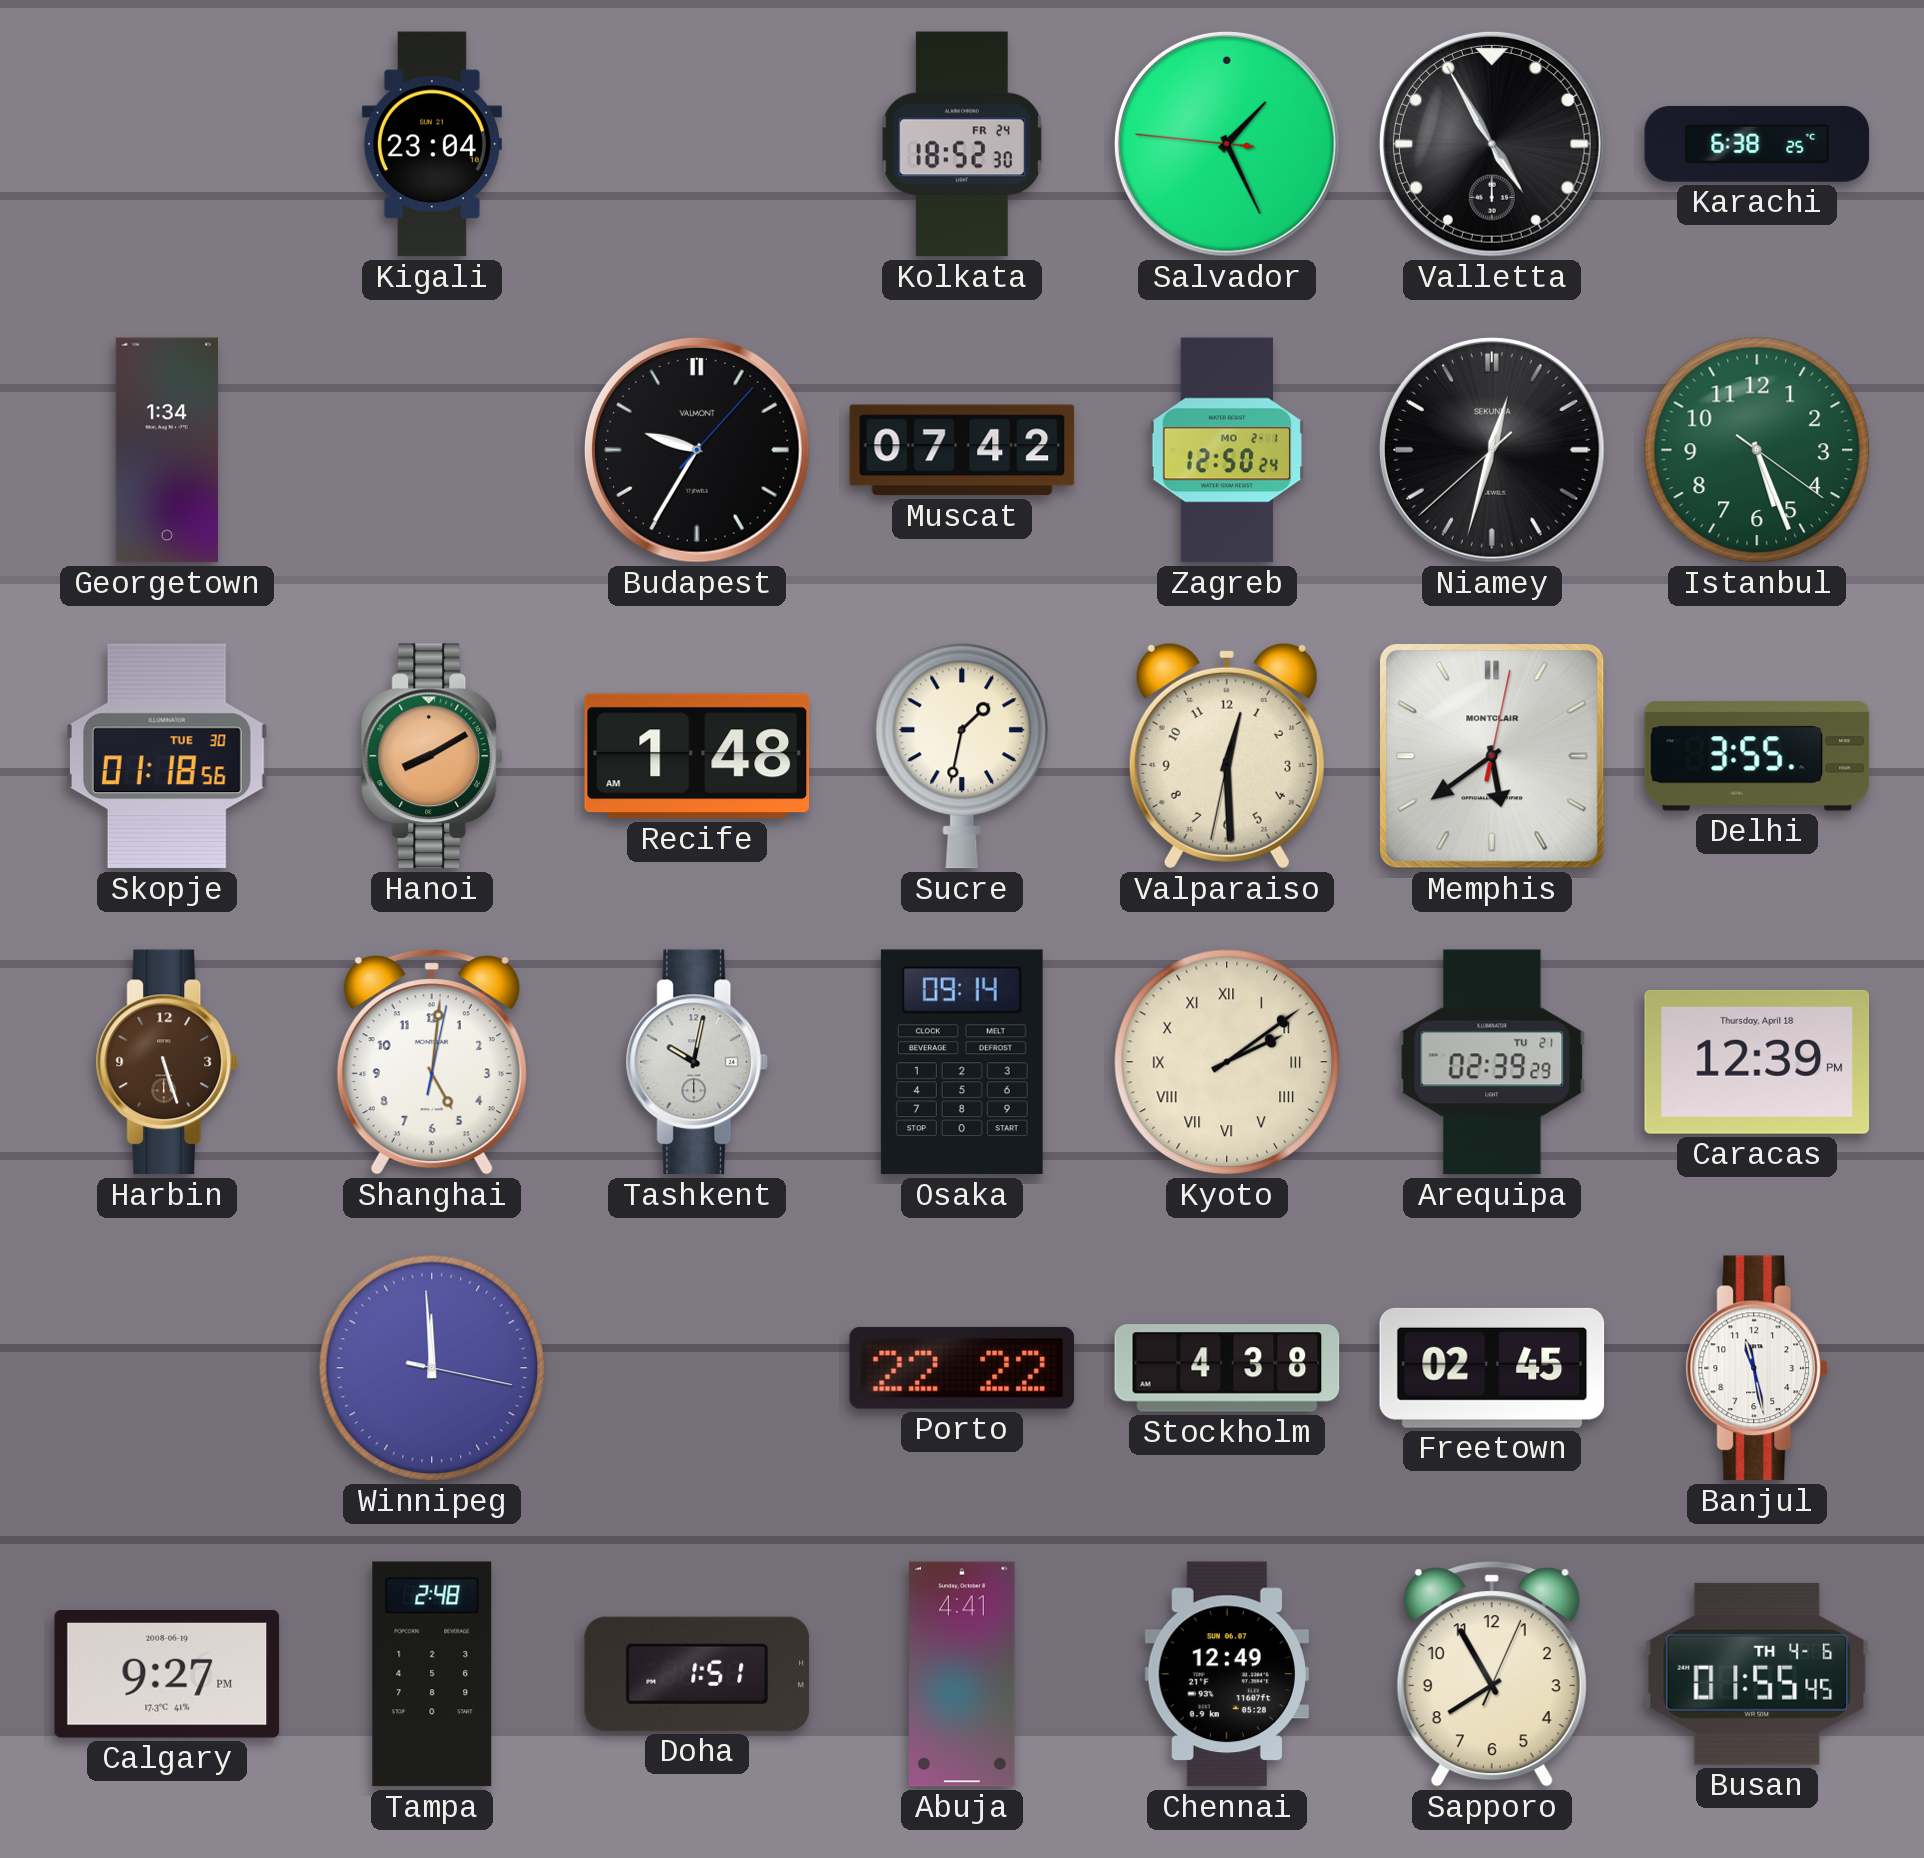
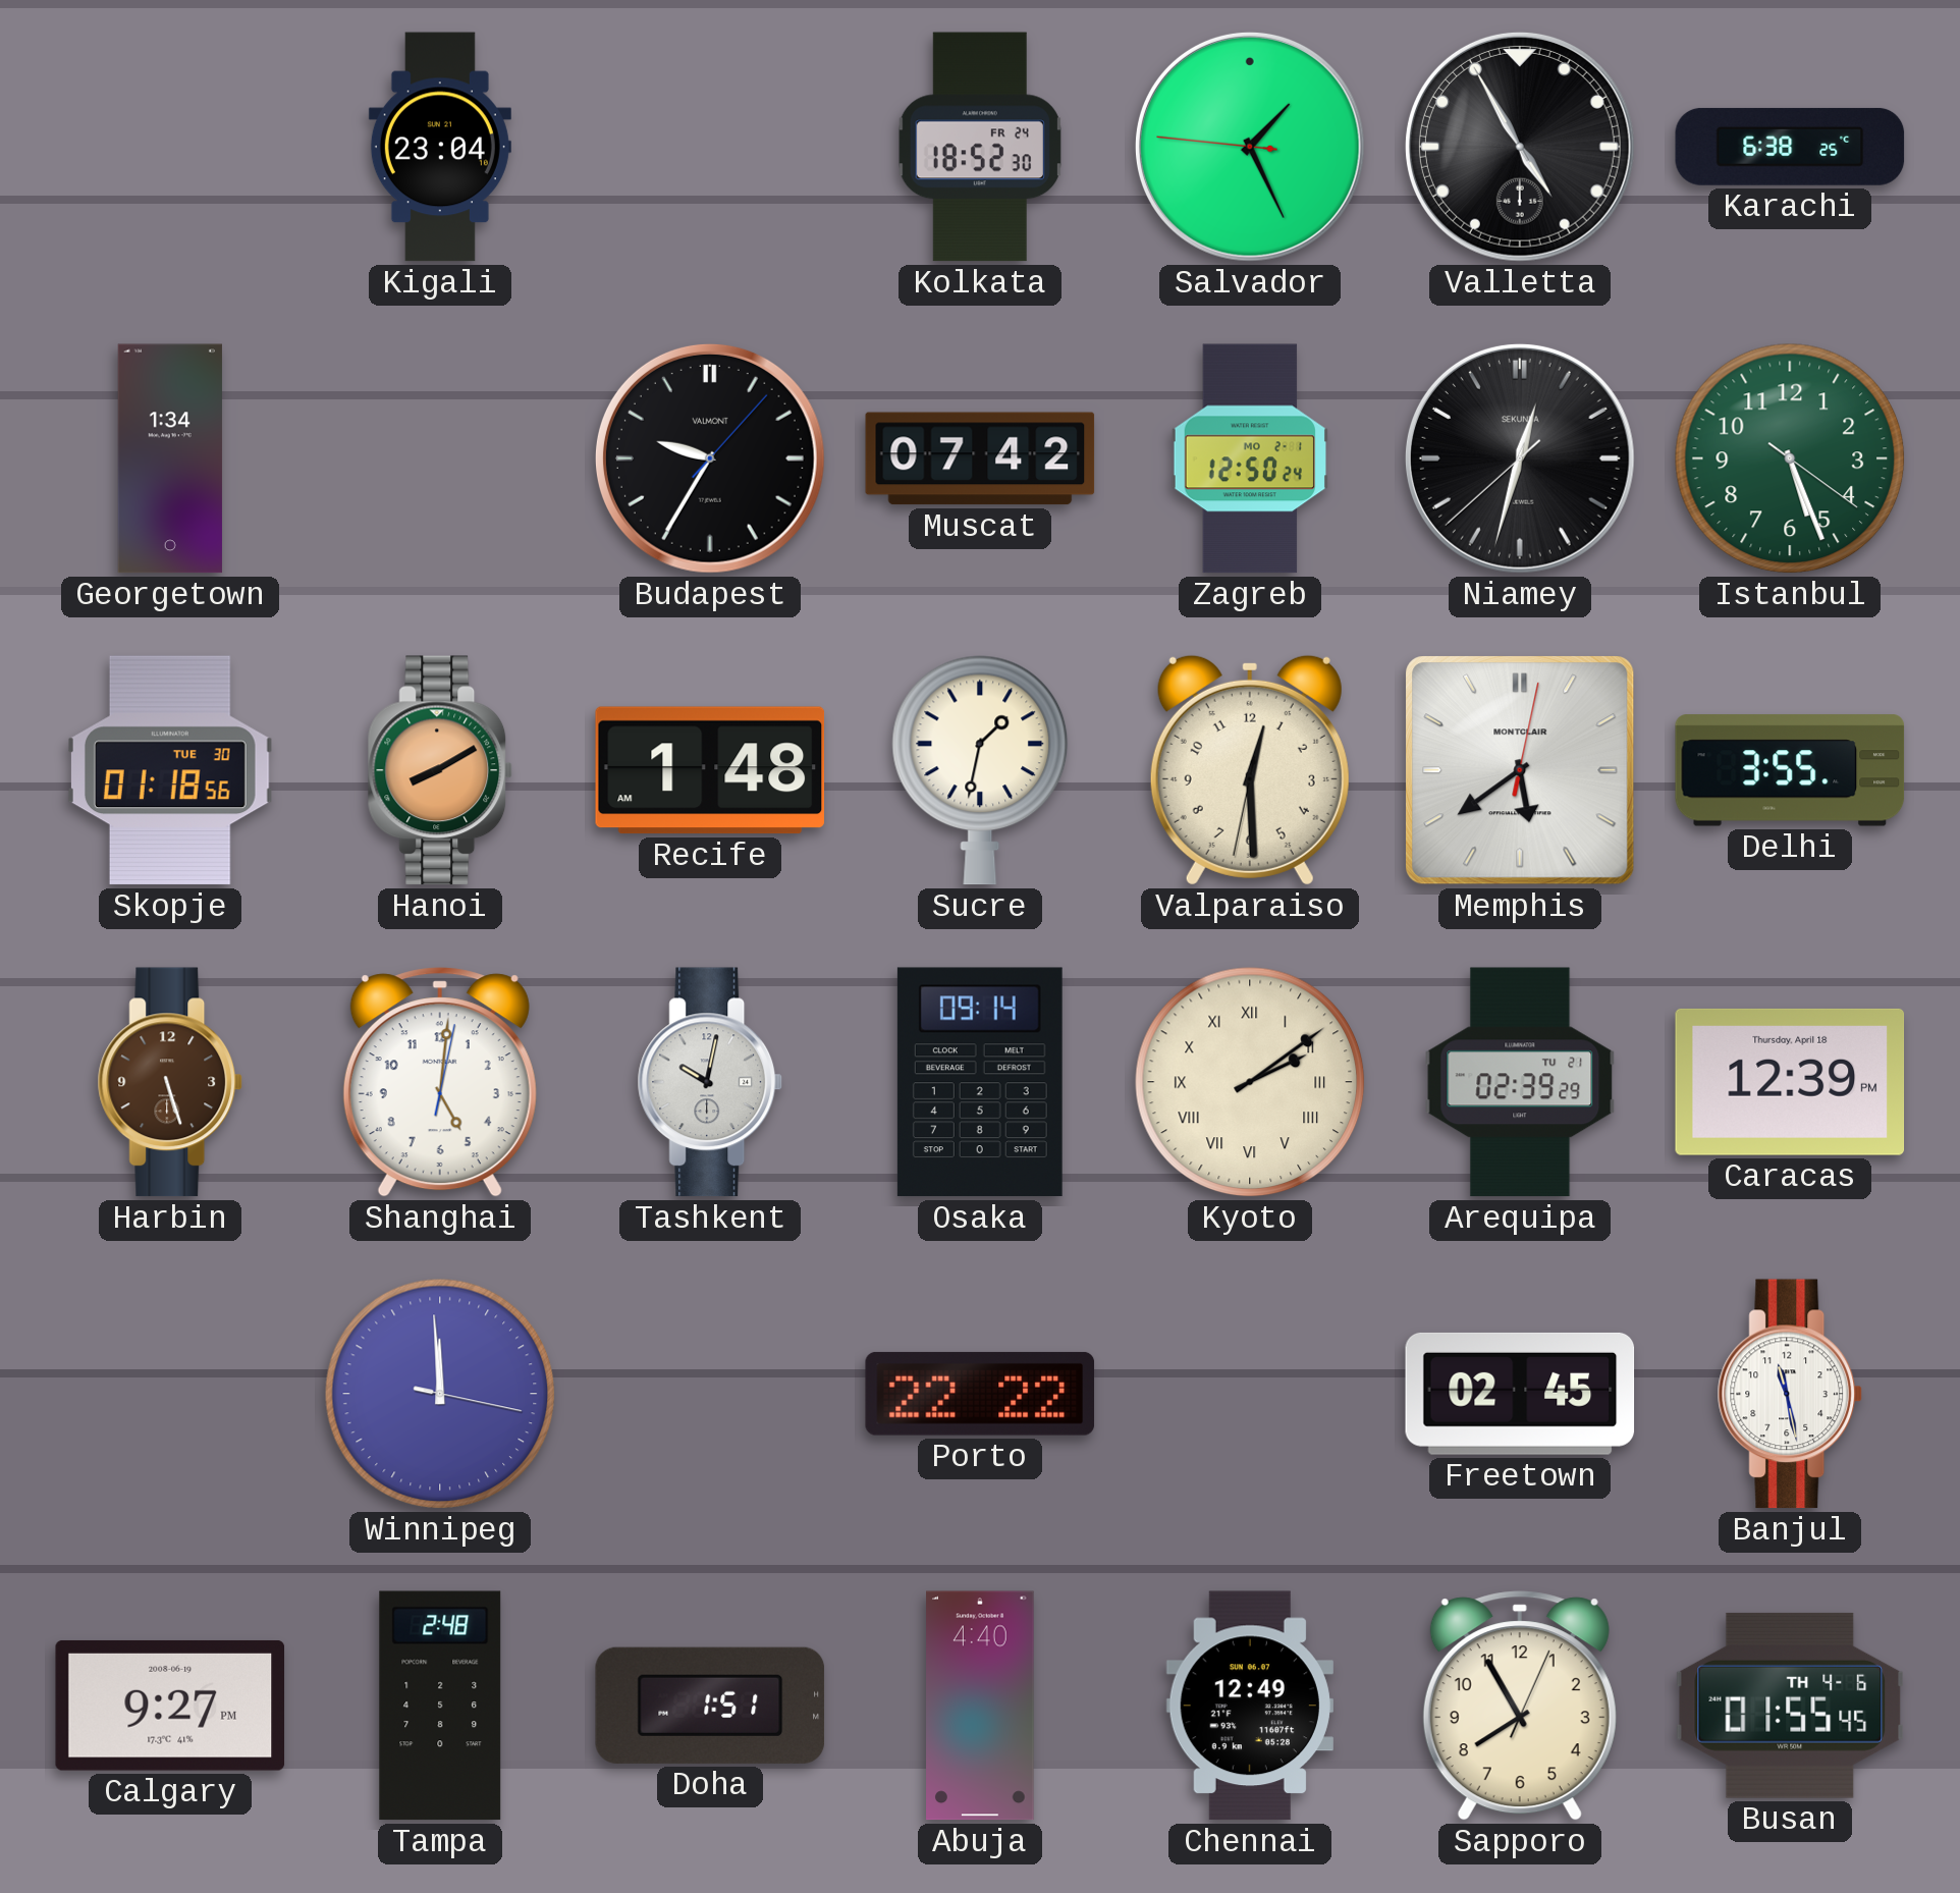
Stockholm: 4:38 -> none
Abuja: 4:41 -> 4:40
